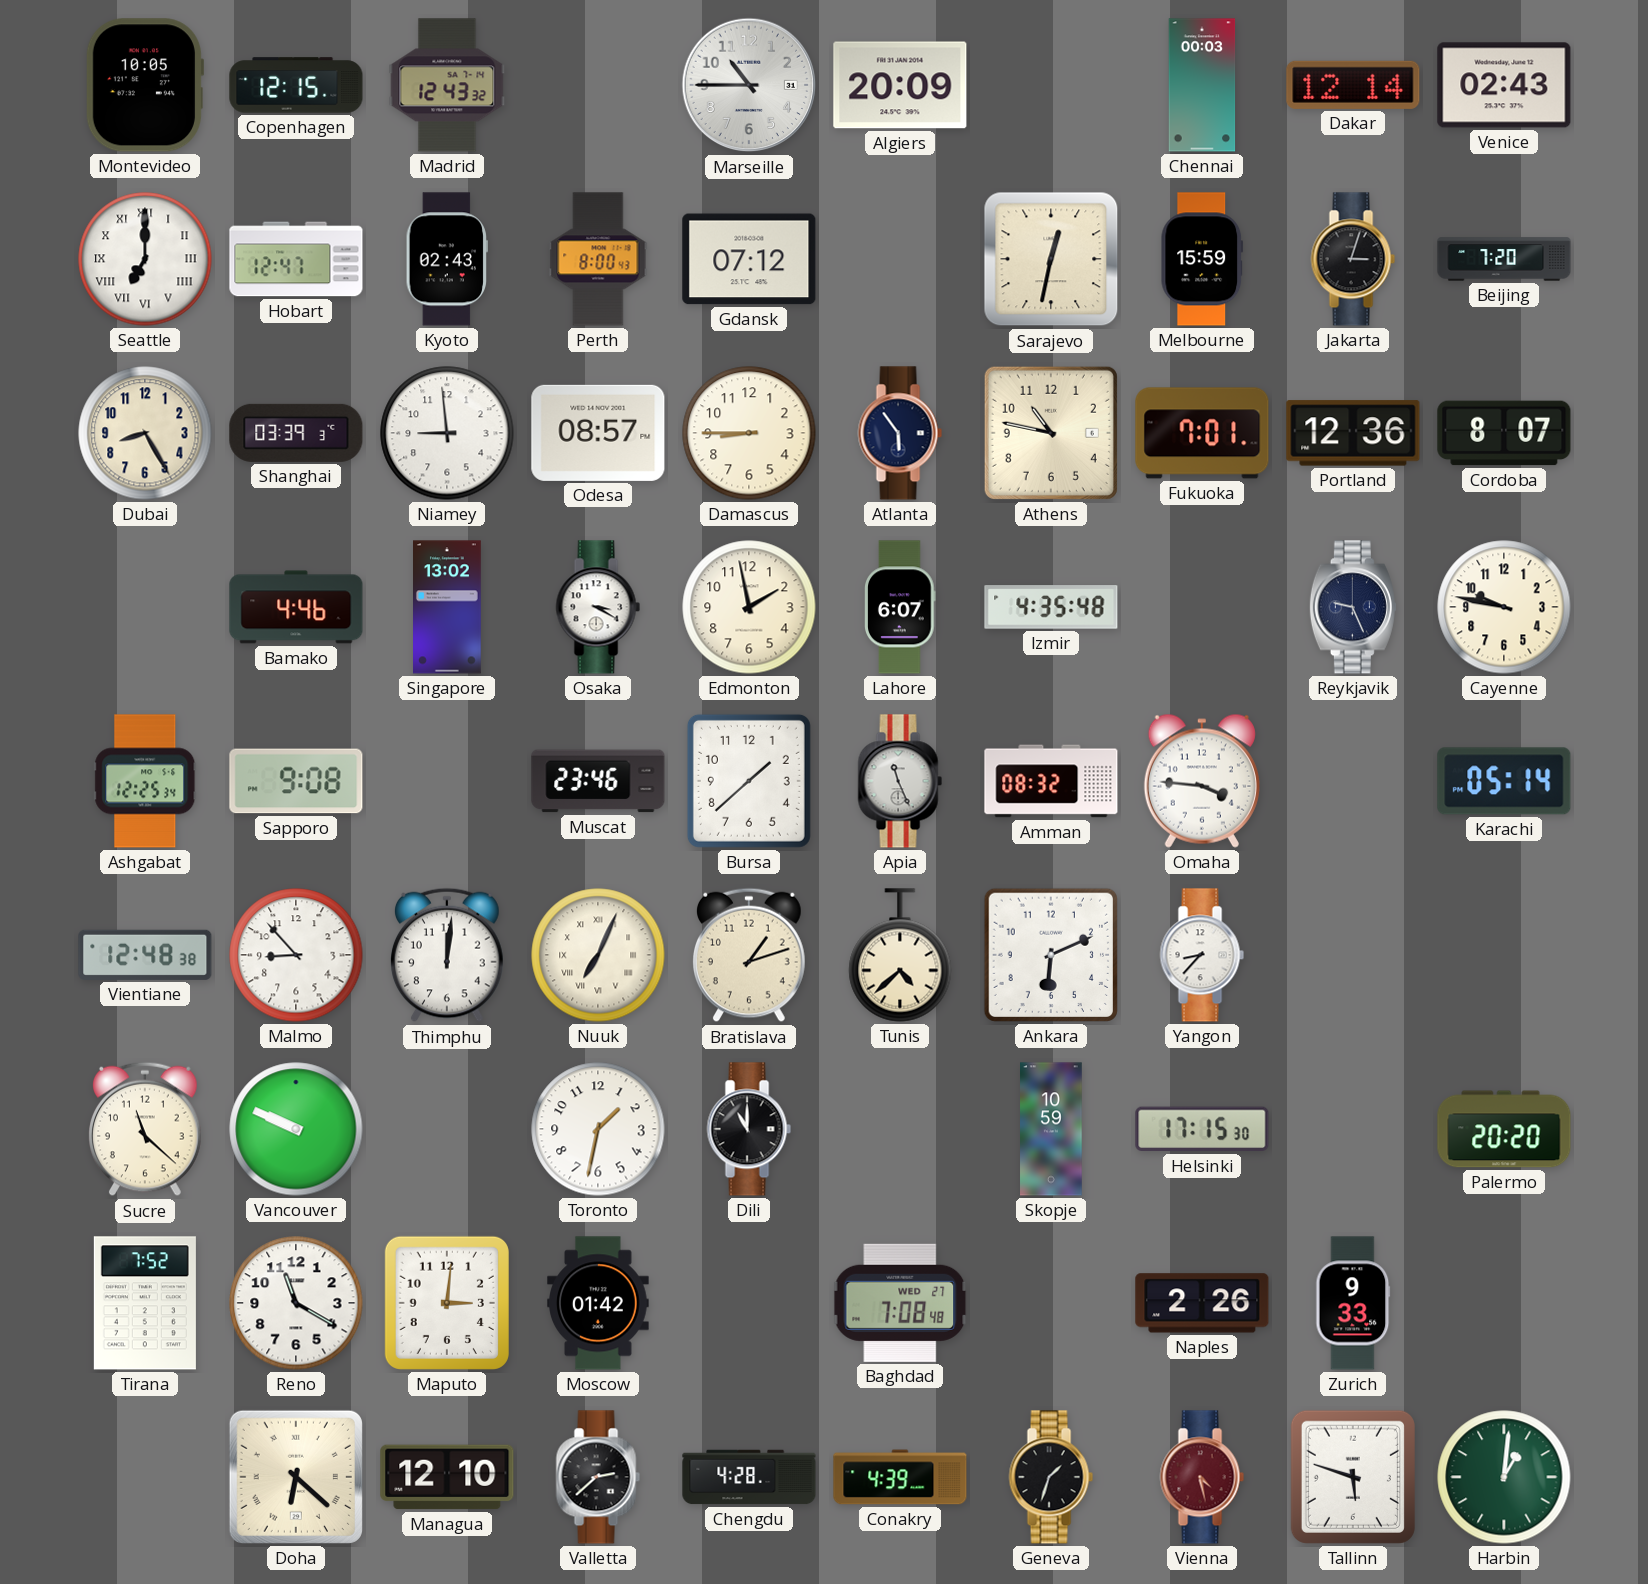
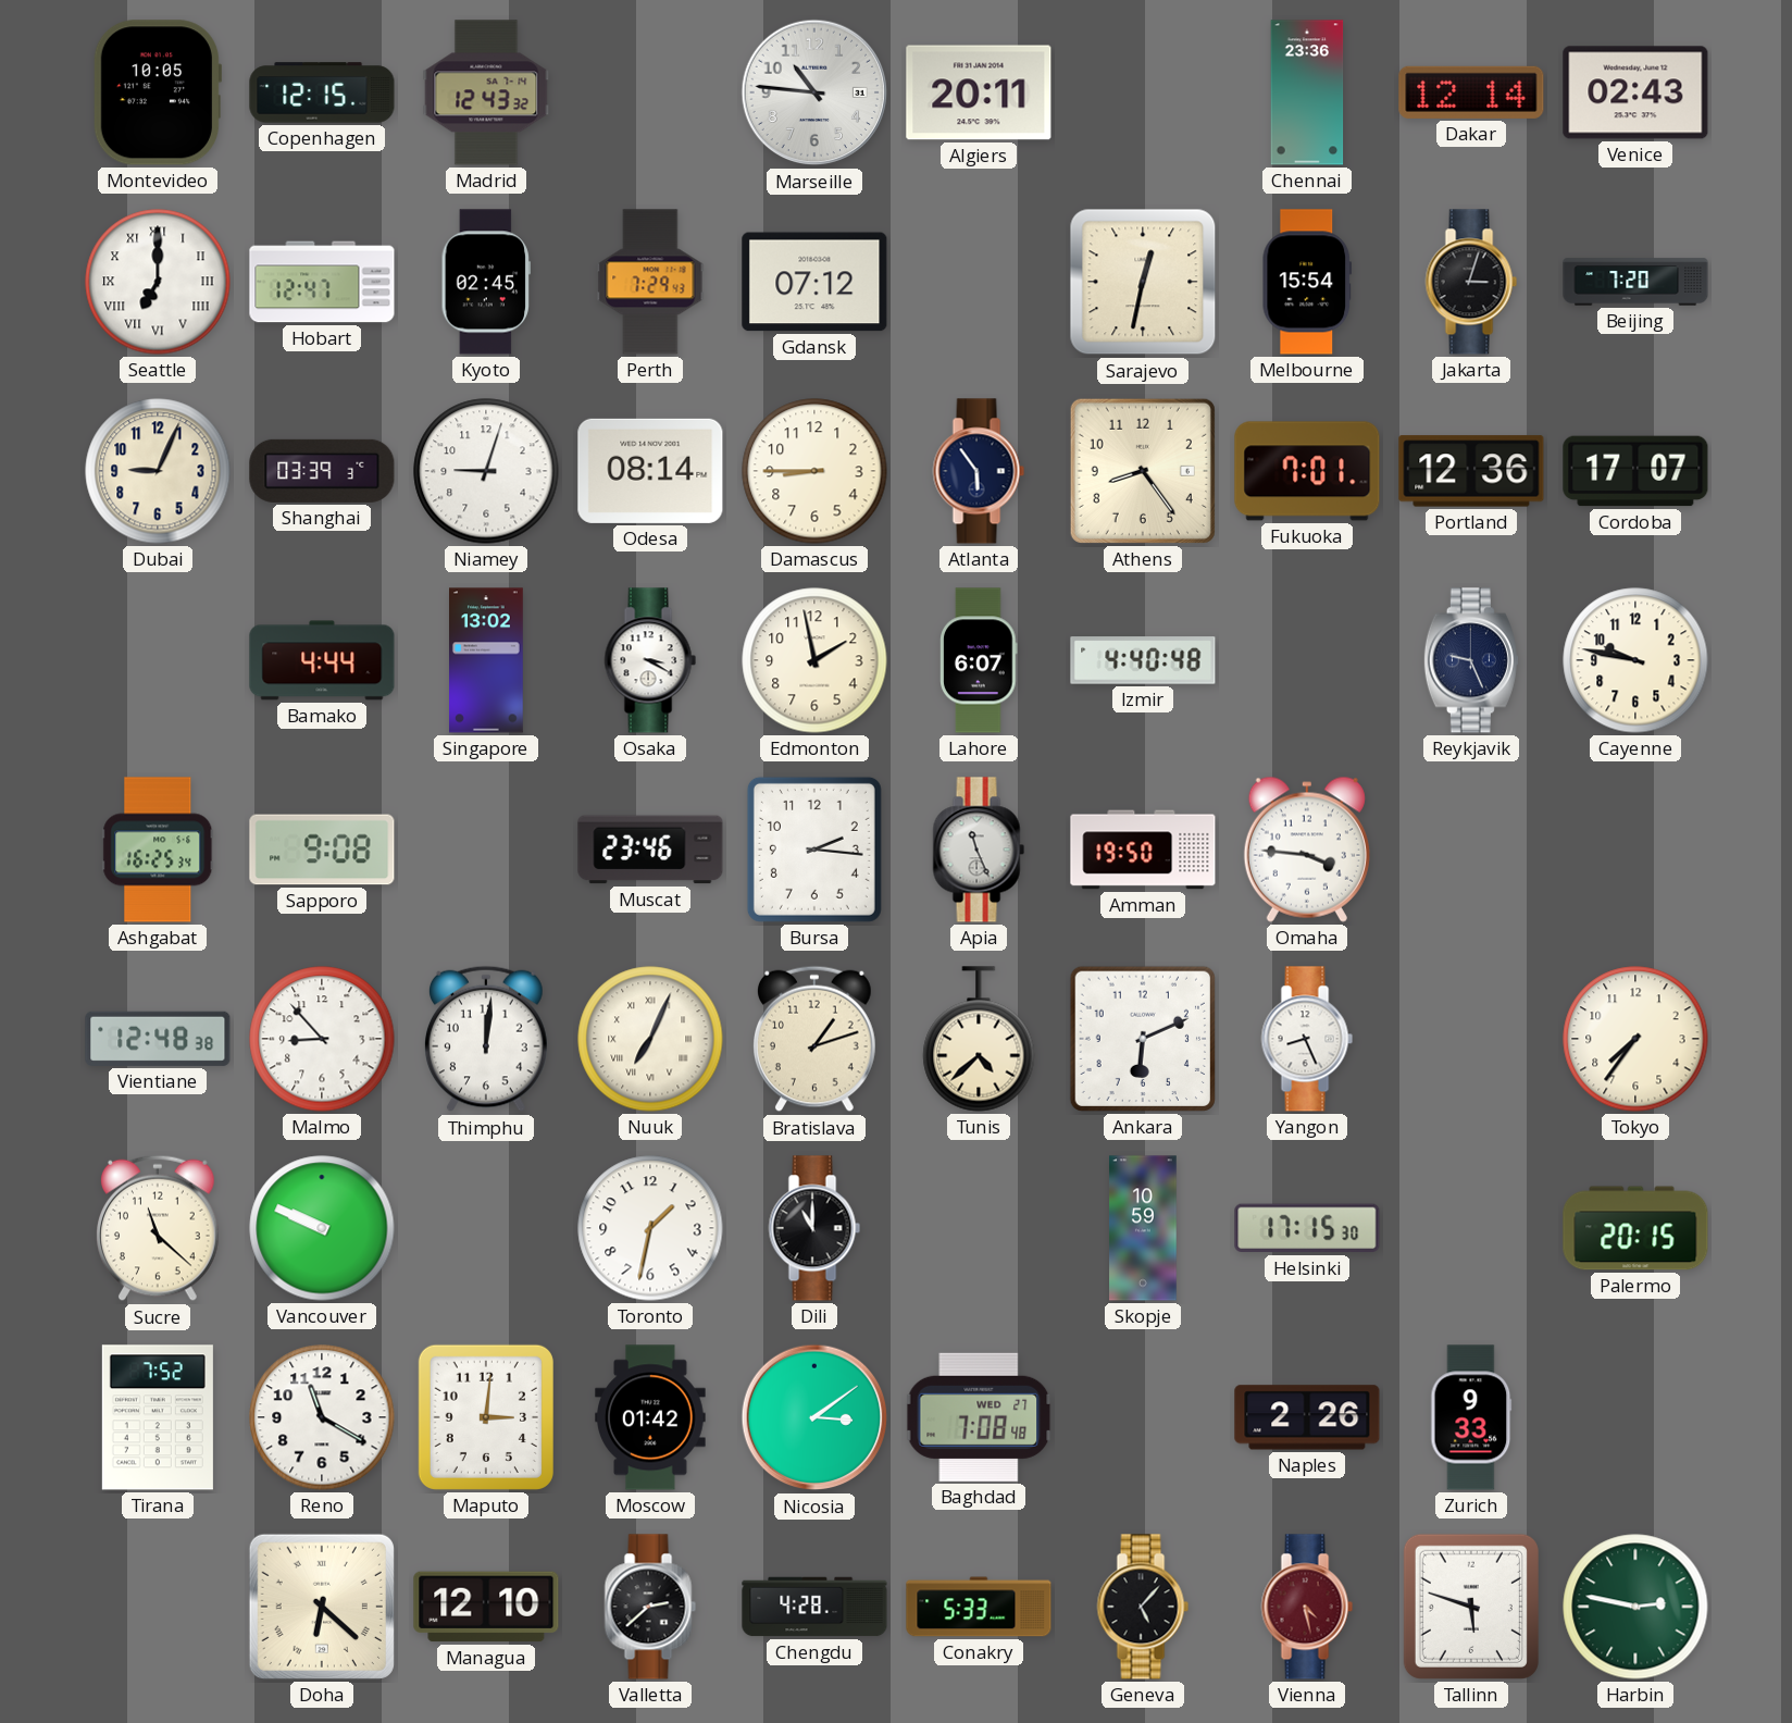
Marseille: 10:45 -> 10:46
Algiers: 20:09 -> 20:11
Chennai: 00:03 -> 23:36
Kyoto: 02:43 -> 02:45
Perth: 8:00 -> 7:29
Melbourne: 15:59 -> 15:54
Dubai: 8:25 -> 9:04
Niamey: 8:59 -> 9:03
Odesa: 08:57 -> 08:14
Athens: 10:47 -> 8:24
Cordoba: 8:07 -> 17:07
Bamako: 4:46 -> 4:44
Izmir: 4:35 -> 4:40
Ashgabat: 12:25 -> 16:25
Bursa: 1:38 -> 2:16
Amman: 08:32 -> 19:50
Karachi: 05:14 -> none
Yangon: 8:37 -> 8:26
Tokyo: none -> 7:36
Palermo: 20:20 -> 20:15
Nicosia: none -> 3:09
Conakry: 4:39 -> 5:33
Geneva: 1:33 -> 5:07
Harbin: 1:01 -> 2:47
